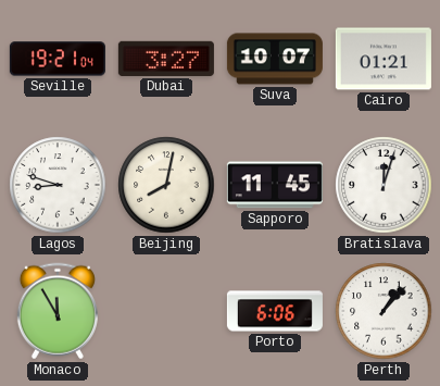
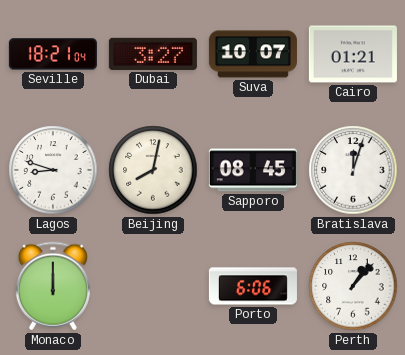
Seville: 19:21 -> 18:21
Sapporo: 11:45 -> 08:45
Monaco: 11:55 -> 12:00
